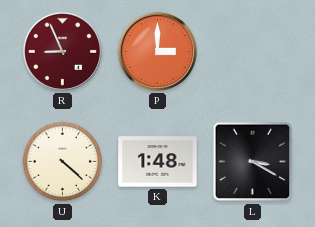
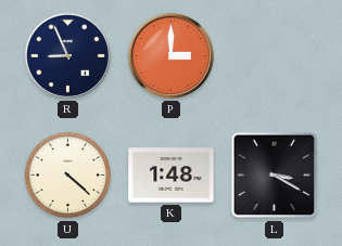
R dial: burgundy -> navy
